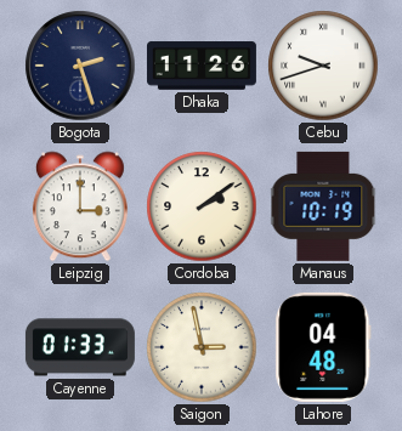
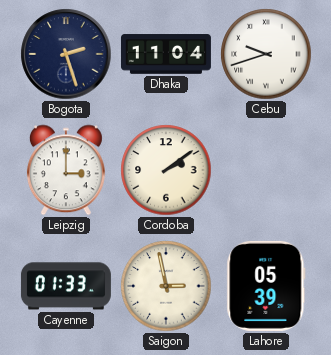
Dhaka: 11:26 -> 11:04
Manaus: 10:19 -> none
Lahore: 04:48 -> 05:39
